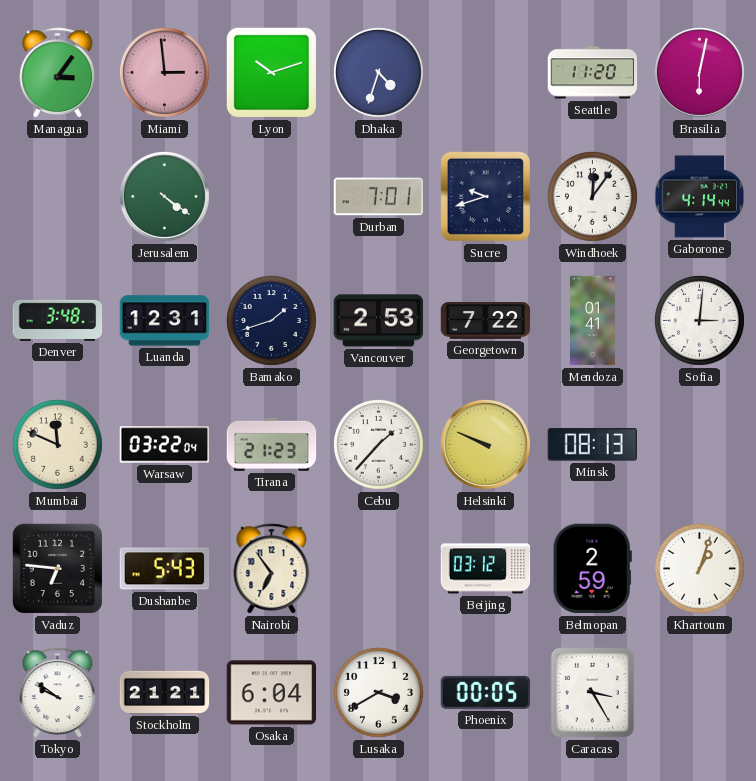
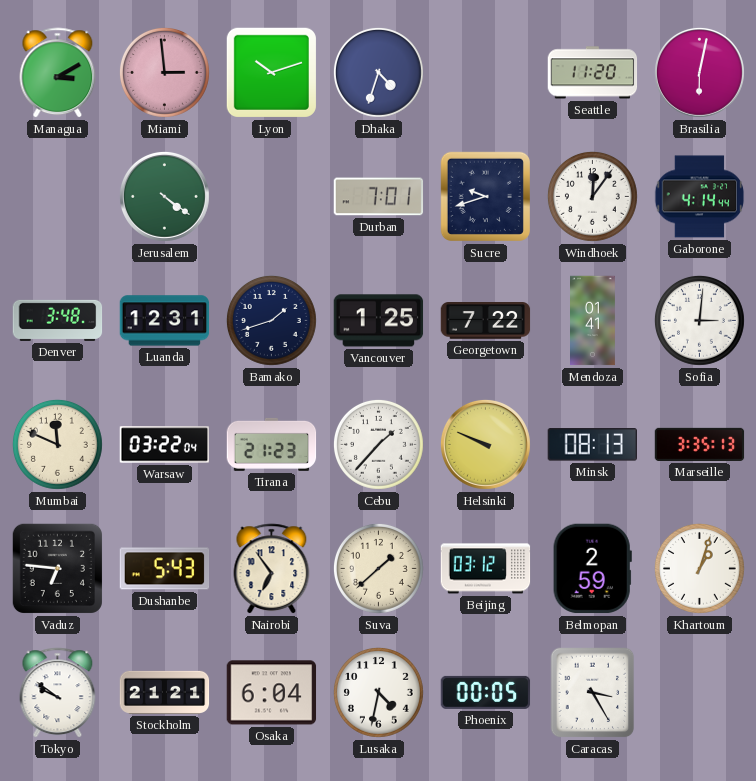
Managua: 3:06 -> 3:10
Vancouver: 2:53 -> 1:25
Marseille: none -> 3:35
Suva: none -> 1:38
Lusaka: 3:40 -> 4:32
